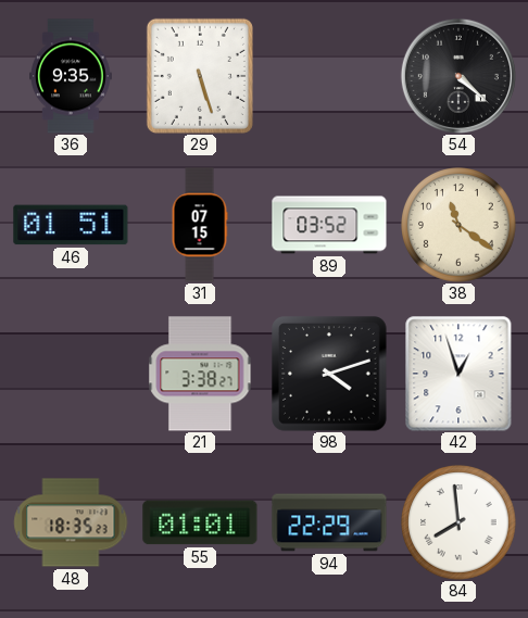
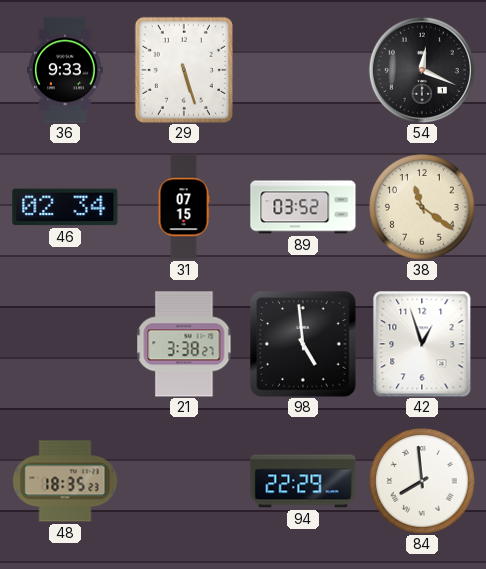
36: 9:35 -> 9:33
54: 4:22 -> 12:19
46: 01:51 -> 02:34
98: 4:12 -> 4:59
55: 01:01 -> none
